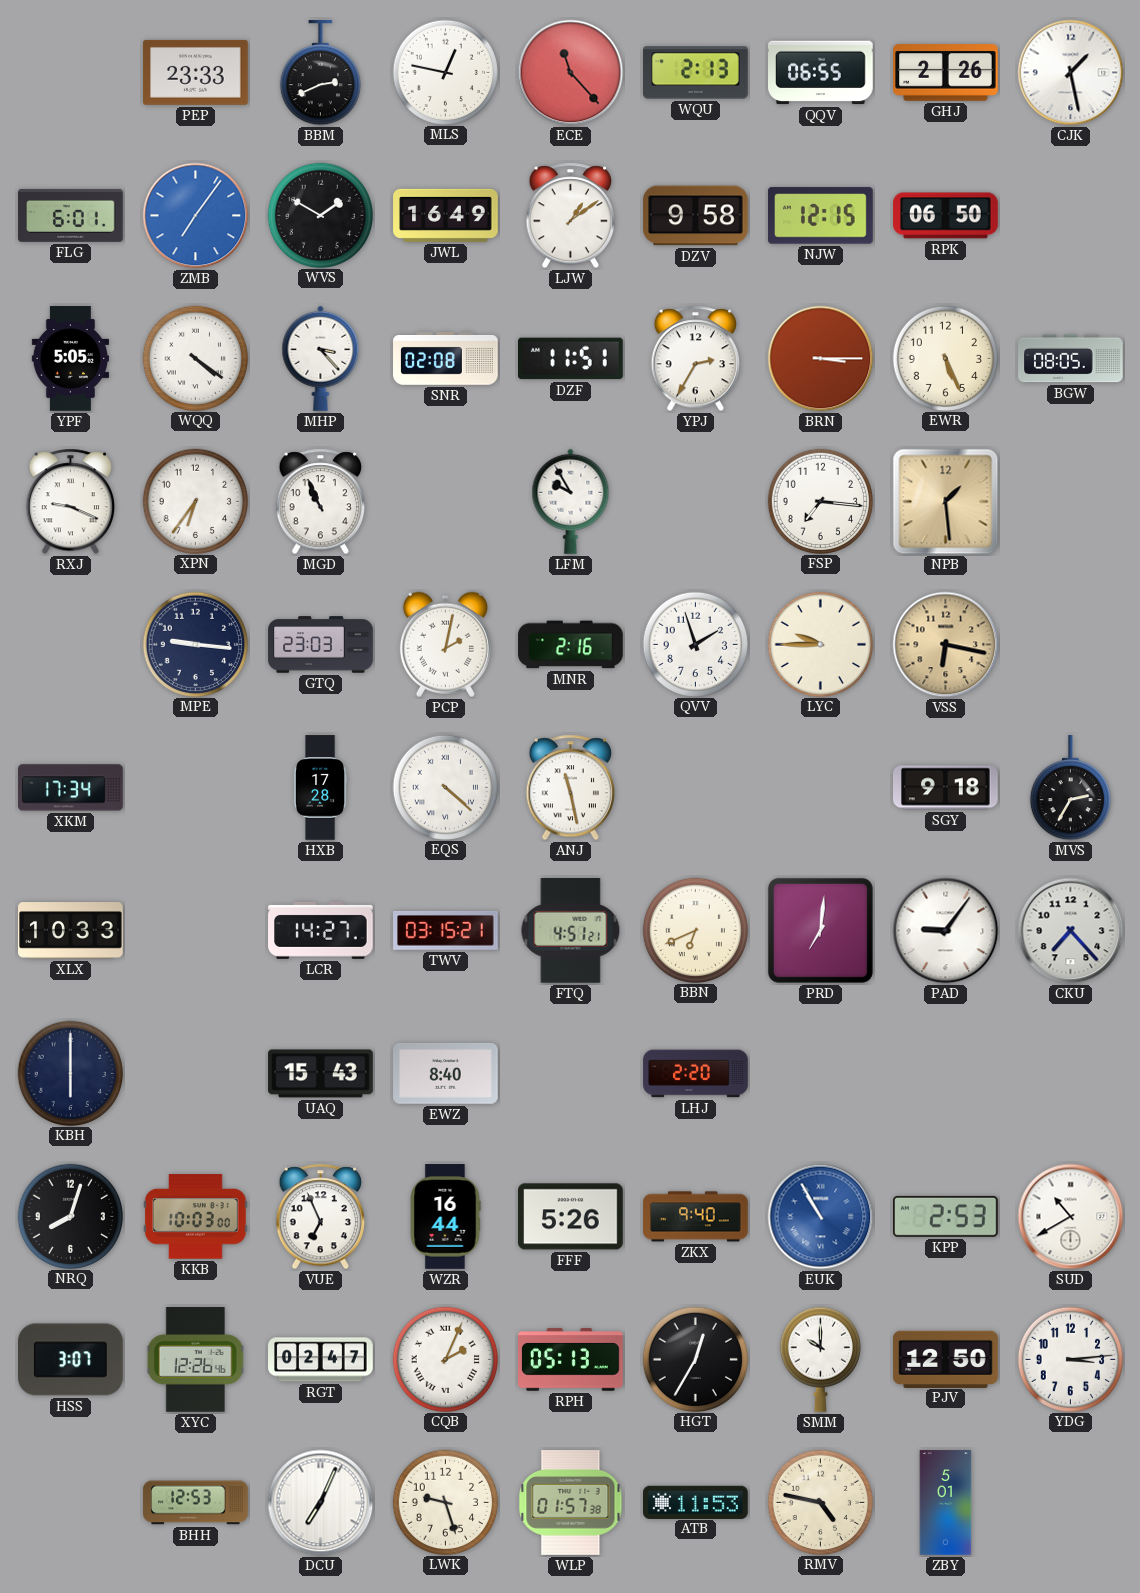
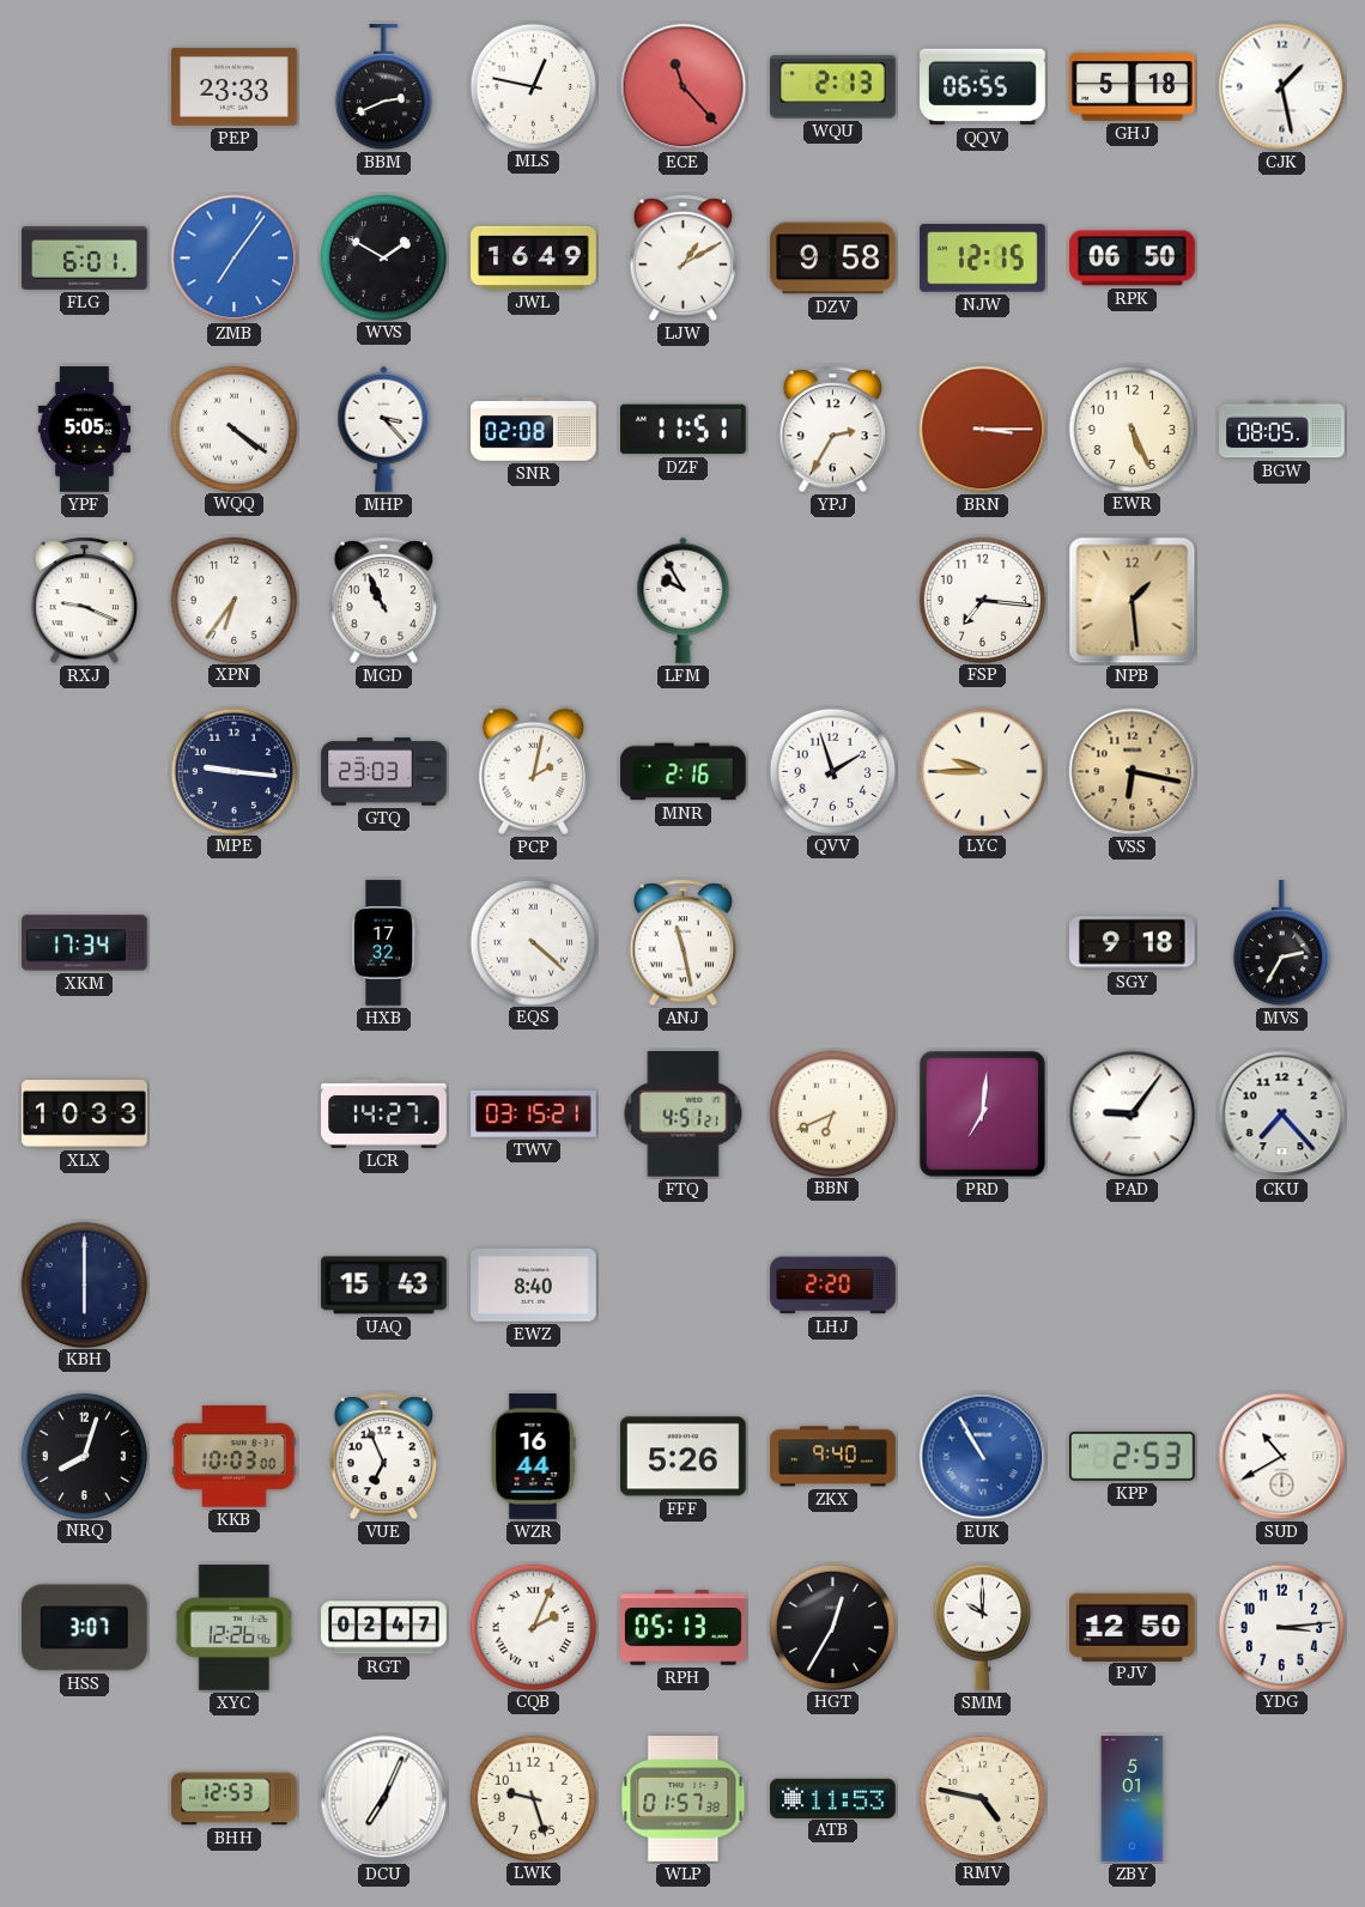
GHJ: 2:26 -> 5:18
LJW: 1:09 -> 1:10
HXB: 17:28 -> 17:32
